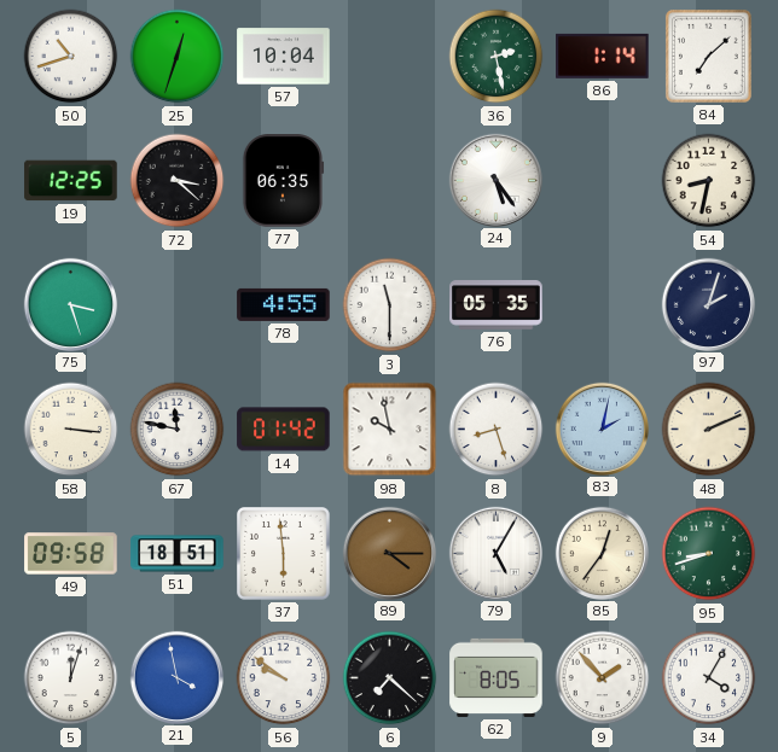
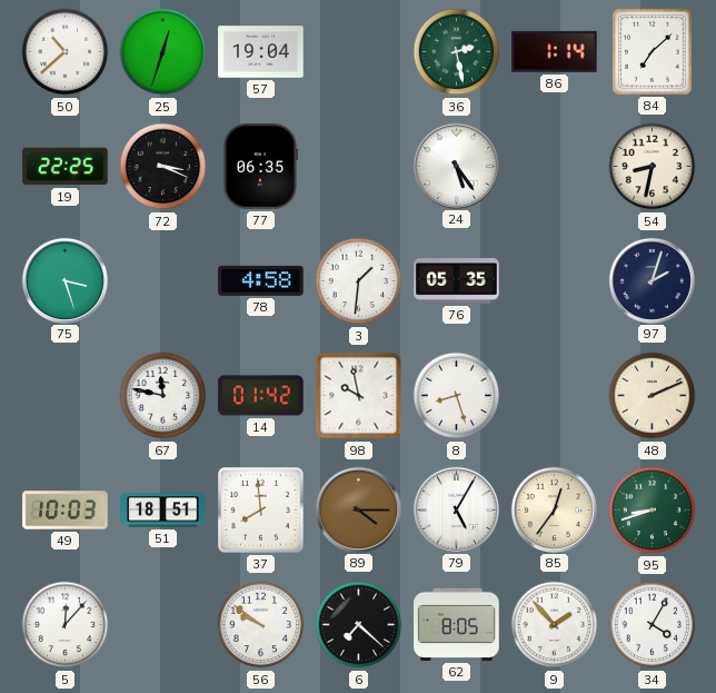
50: 10:42 -> 10:38
57: 10:04 -> 19:04
19: 12:25 -> 22:25
72: 3:22 -> 3:19
78: 4:55 -> 4:58
3: 11:30 -> 1:31
58: 3:16 -> none
83: 2:02 -> none
49: 09:58 -> 10:03
37: 5:59 -> 7:59
5: 12:03 -> 12:07
21: 3:58 -> none
